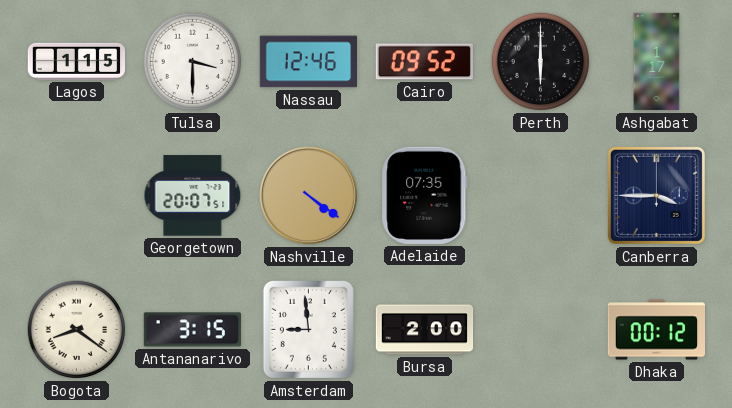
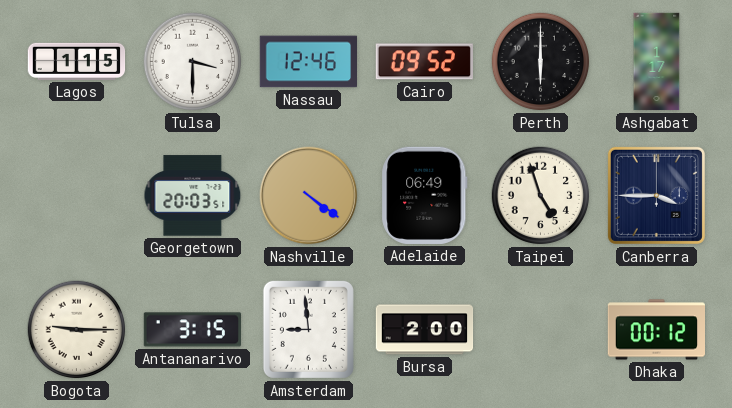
Georgetown: 20:07 -> 20:03
Adelaide: 07:35 -> 06:49
Taipei: none -> 4:57
Bogota: 8:21 -> 9:15
